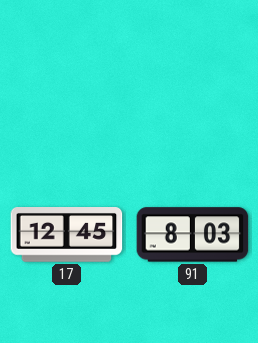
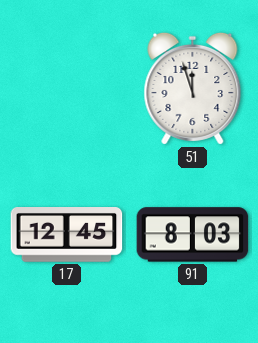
51: none -> 11:57
